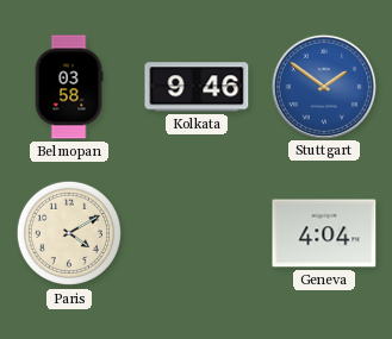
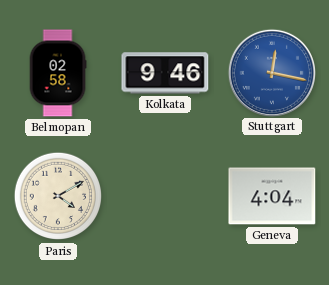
Belmopan: 03:58 -> 02:58
Stuttgart: 1:51 -> 12:17
